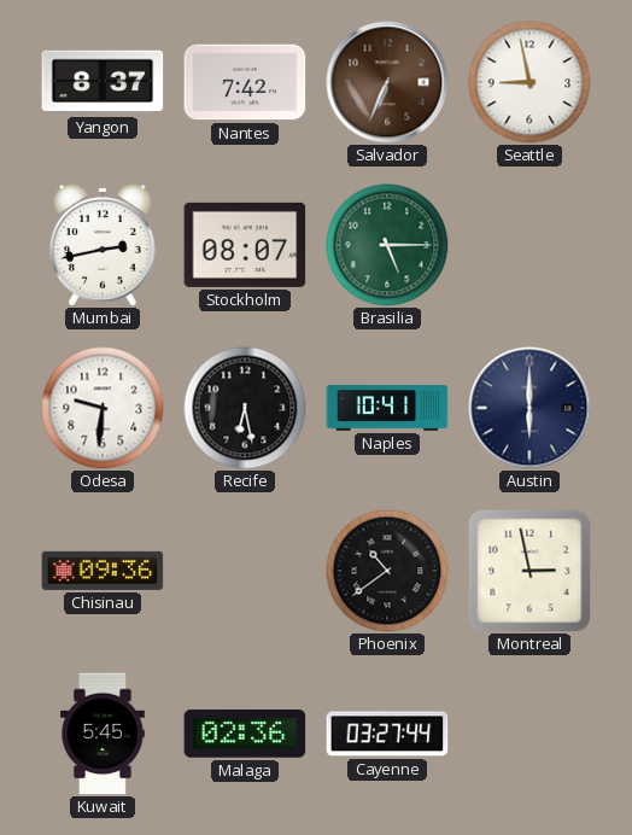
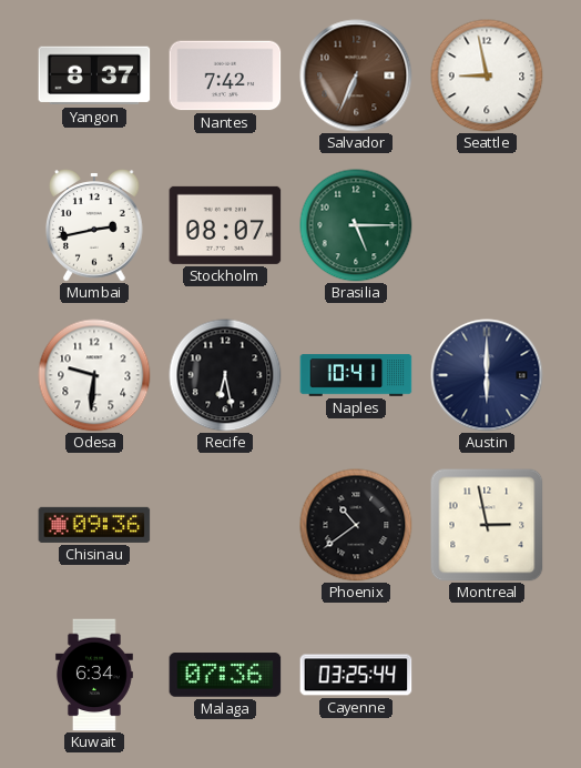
Kuwait: 5:45 -> 6:34
Malaga: 02:36 -> 07:36
Cayenne: 03:27 -> 03:25
